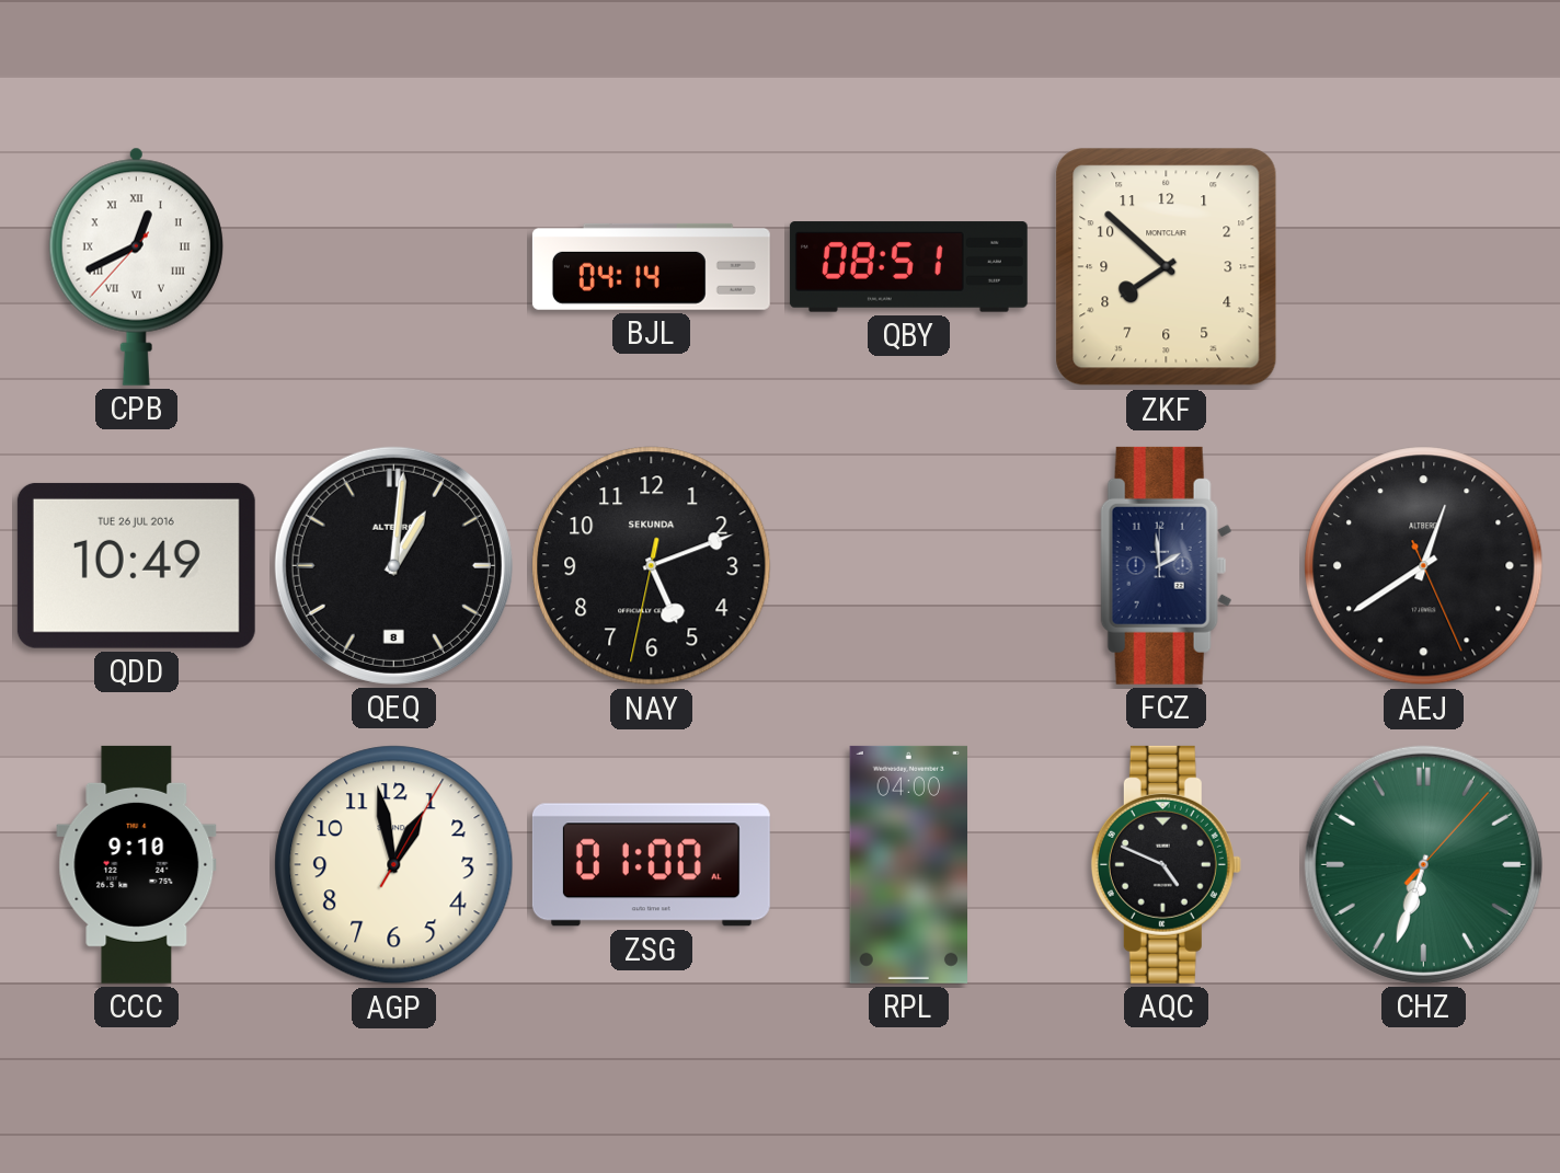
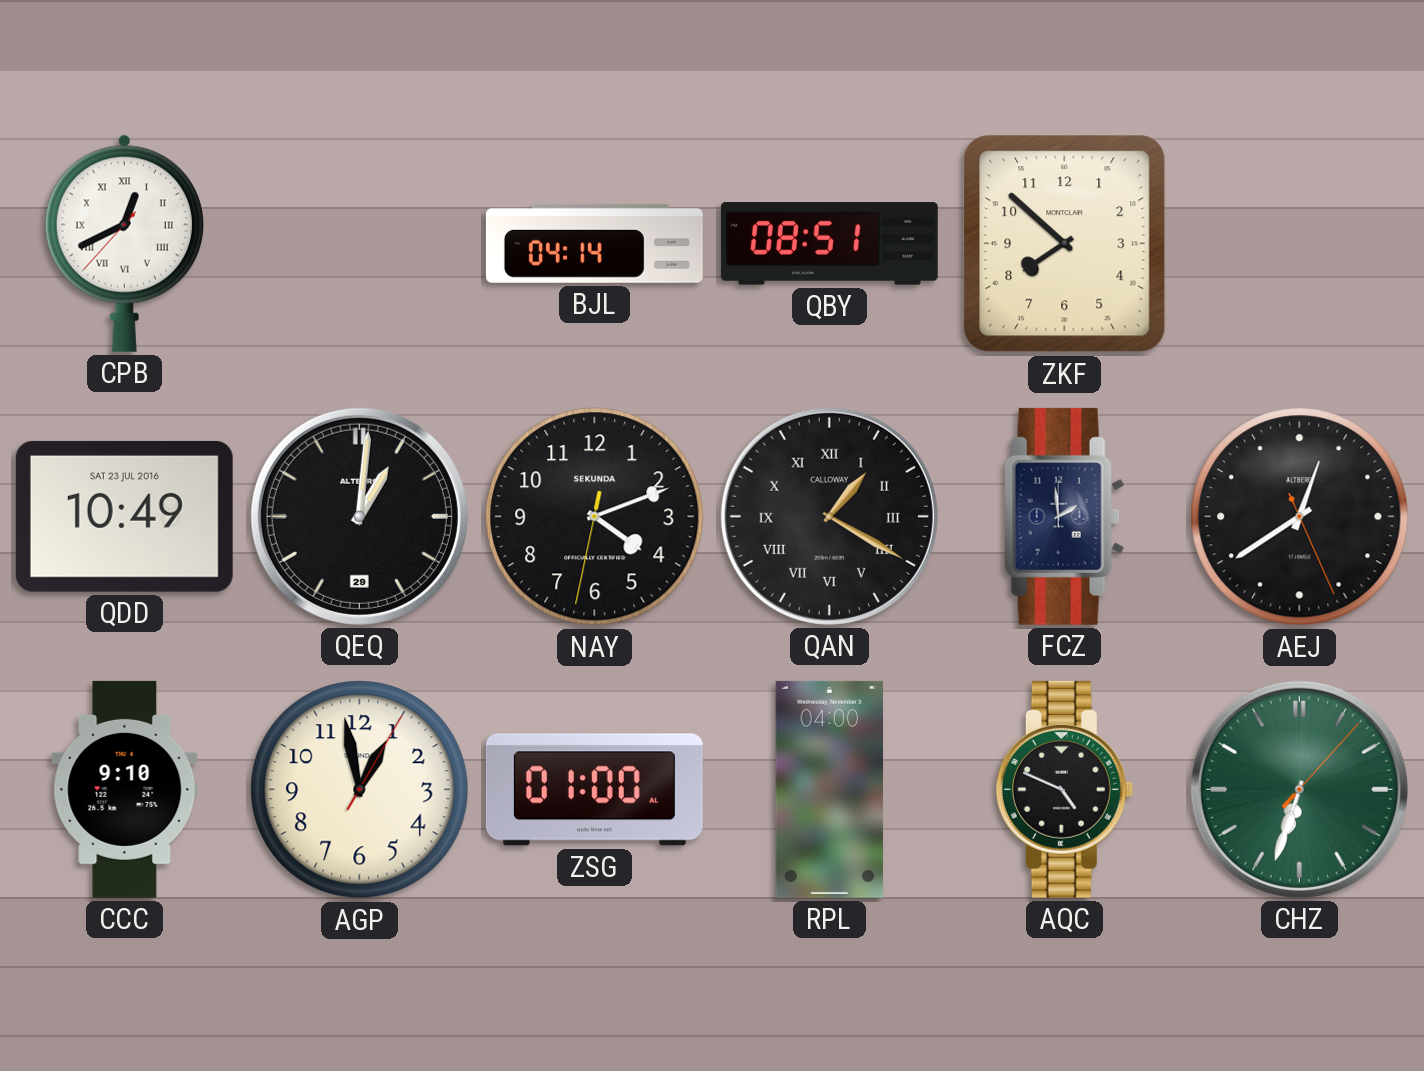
QDD date: TUE 26 JUL 2016 -> SAT 23 JUL 2016
QEQ date: 8 -> 29
NAY: 5:11 -> 4:11
QAN: none -> 1:20
